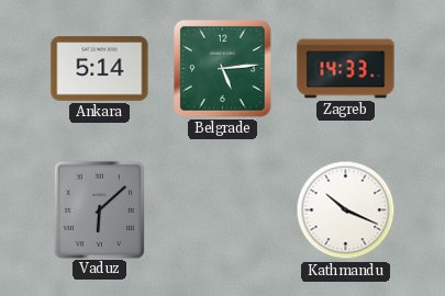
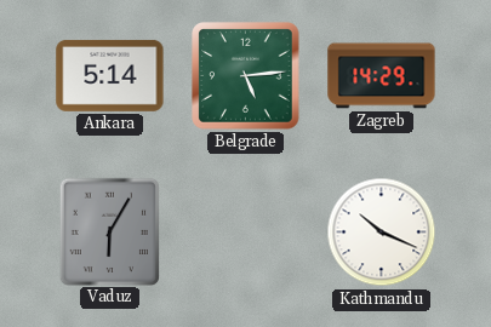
Zagreb: 14:33 -> 14:29
Vaduz: 6:08 -> 6:05
